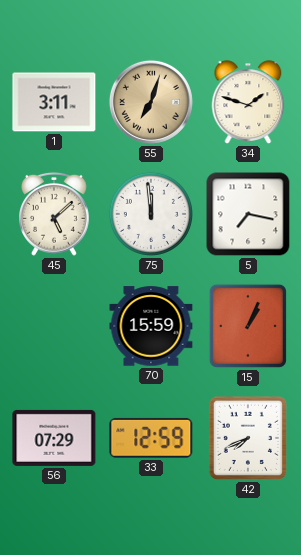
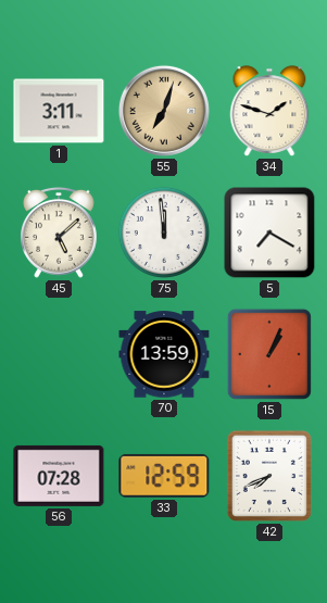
5: 7:17 -> 7:20
70: 15:59 -> 13:59
56: 07:29 -> 07:28
